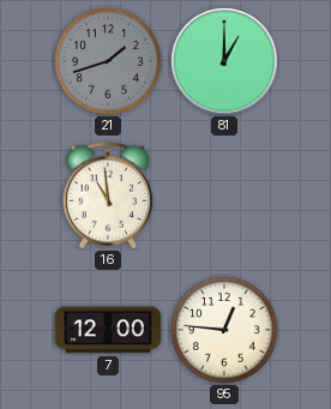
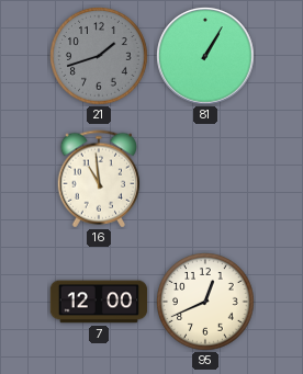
81: 1:00 -> 1:05
95: 12:46 -> 12:41
